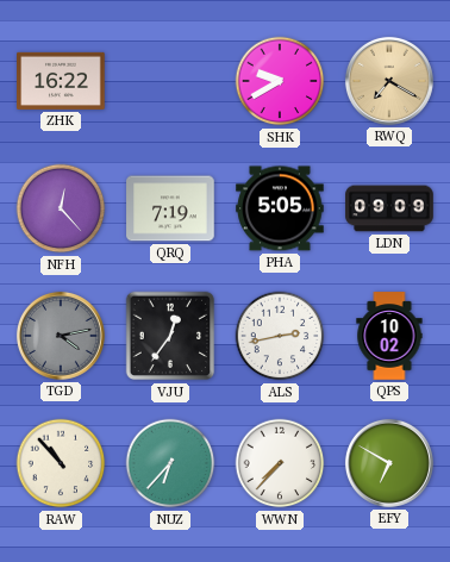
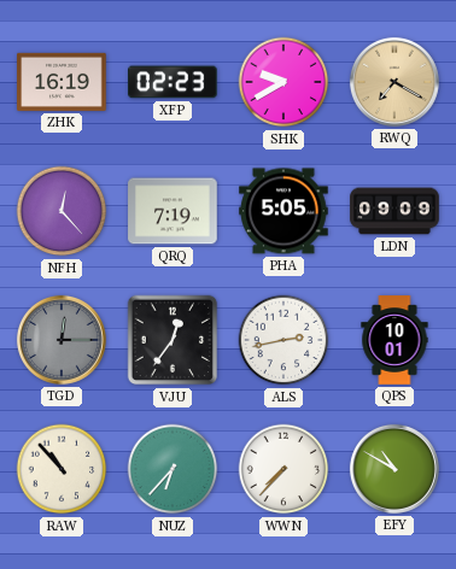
ZHK: 16:22 -> 16:19
XFP: none -> 02:23
TGD: 4:13 -> 12:15
QPS: 10:02 -> 10:01
EFY: 6:50 -> 10:50
